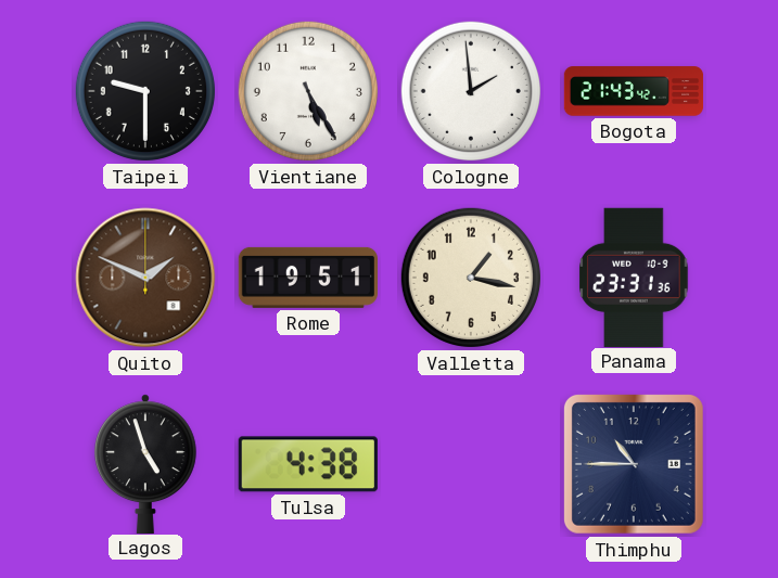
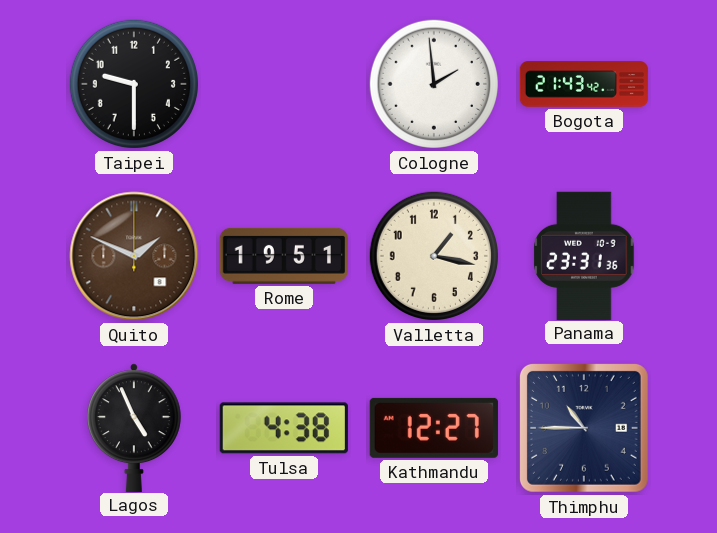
Vientiane: 5:25 -> none
Lagos: 4:57 -> 4:56
Kathmandu: none -> 12:27
